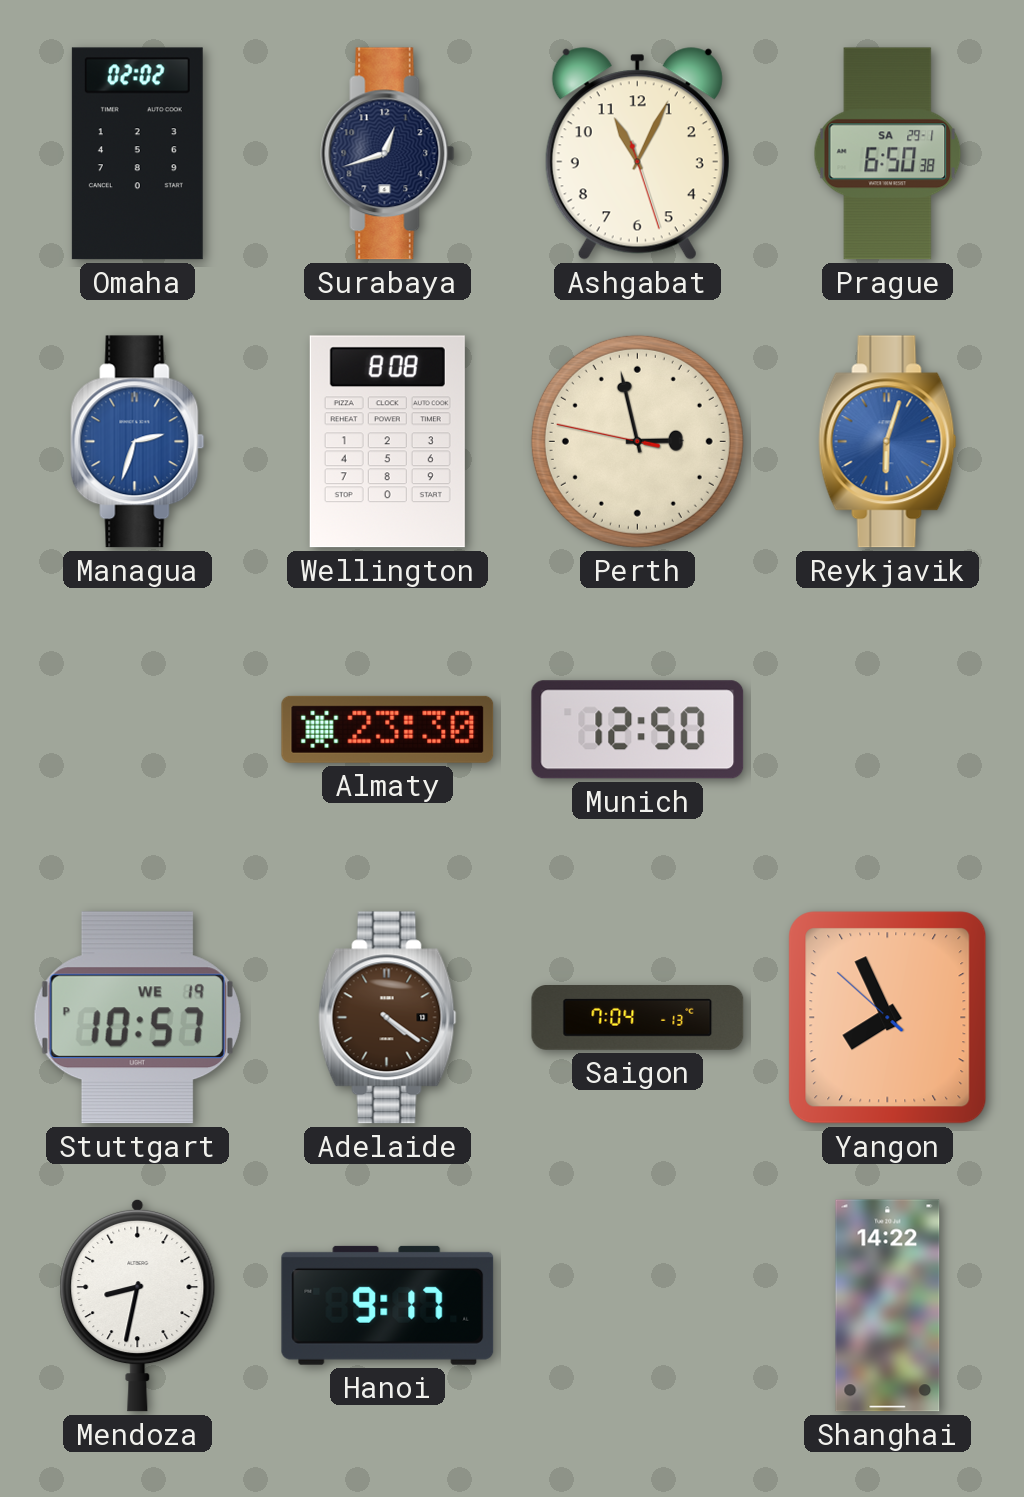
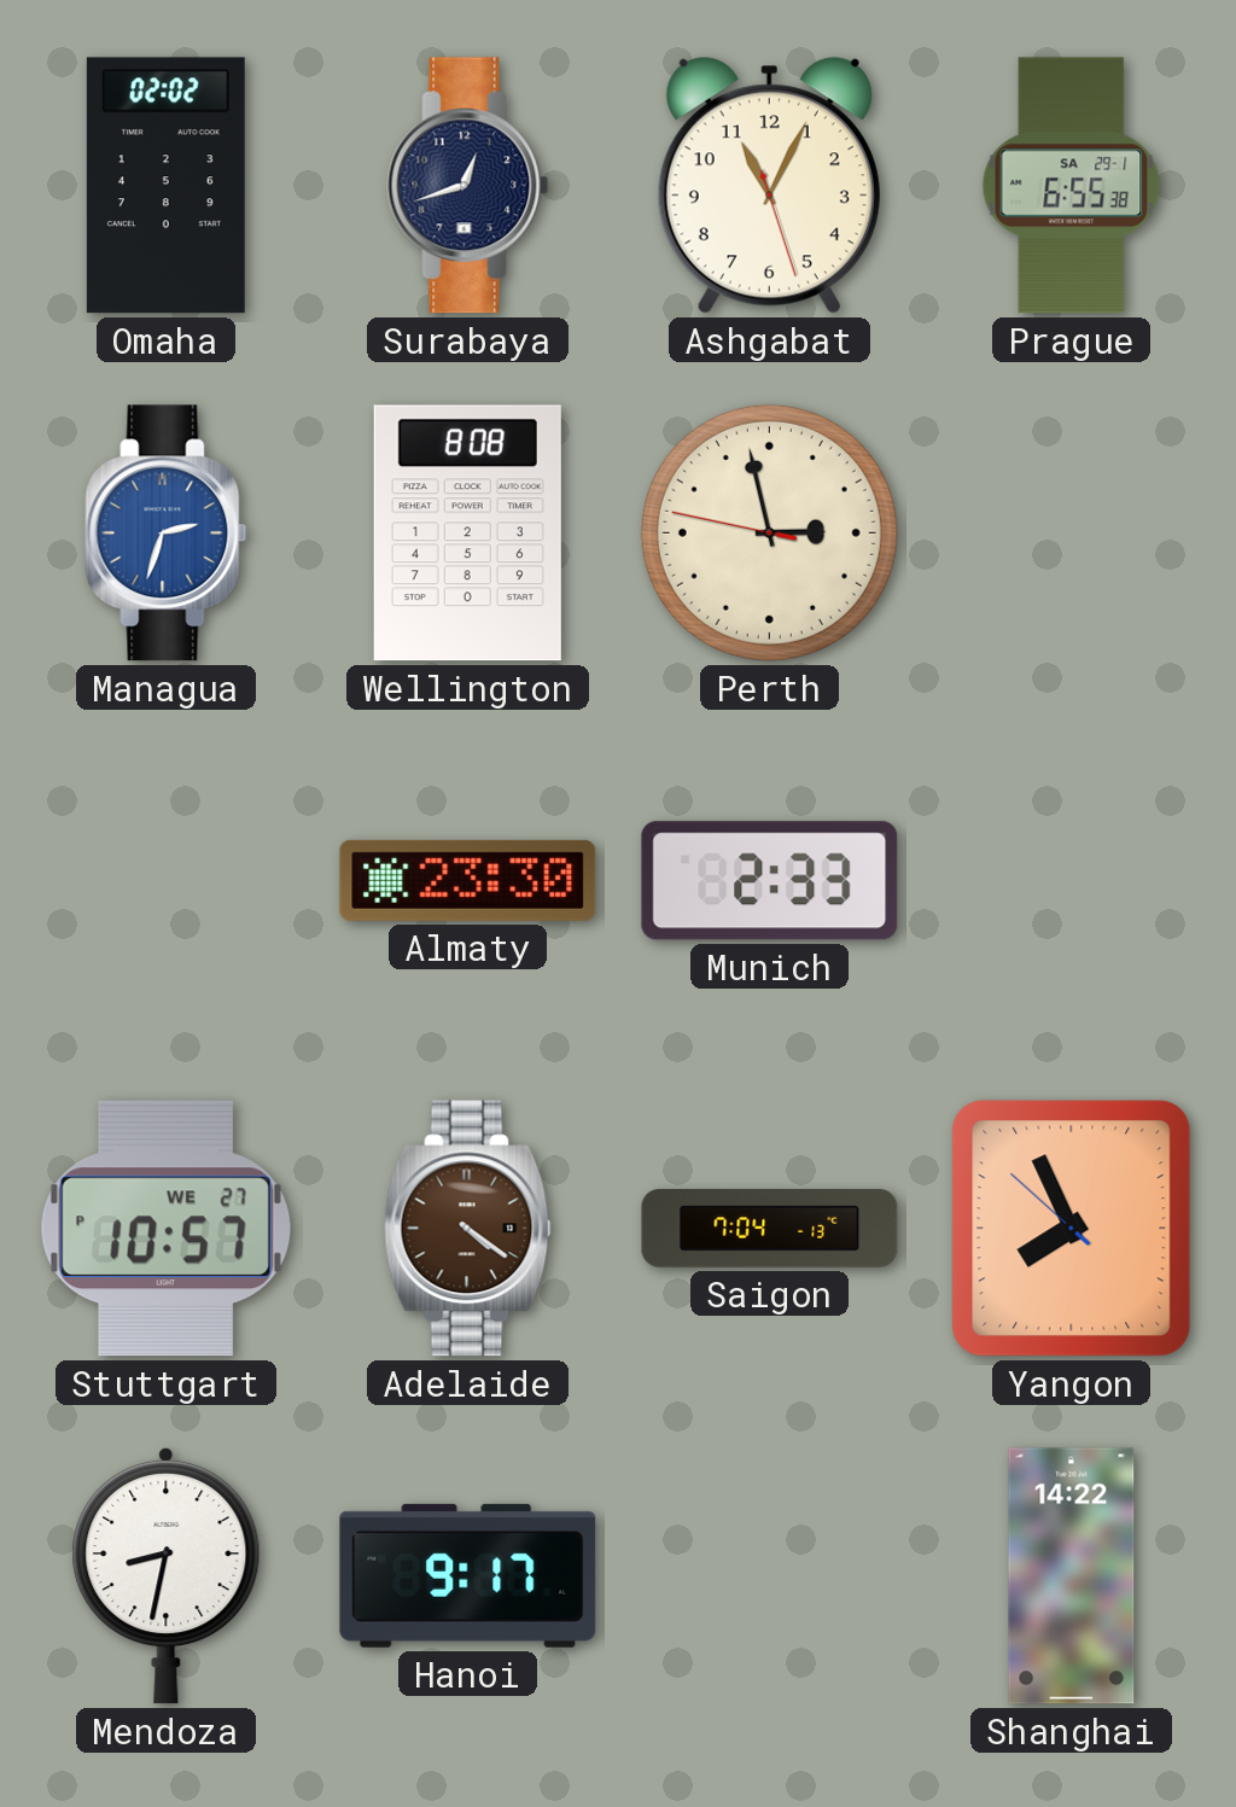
Prague: 6:50 -> 6:55
Reykjavik: 6:03 -> none
Munich: 12:50 -> 2:33
Stuttgart date: WE 19 -> WE 27
